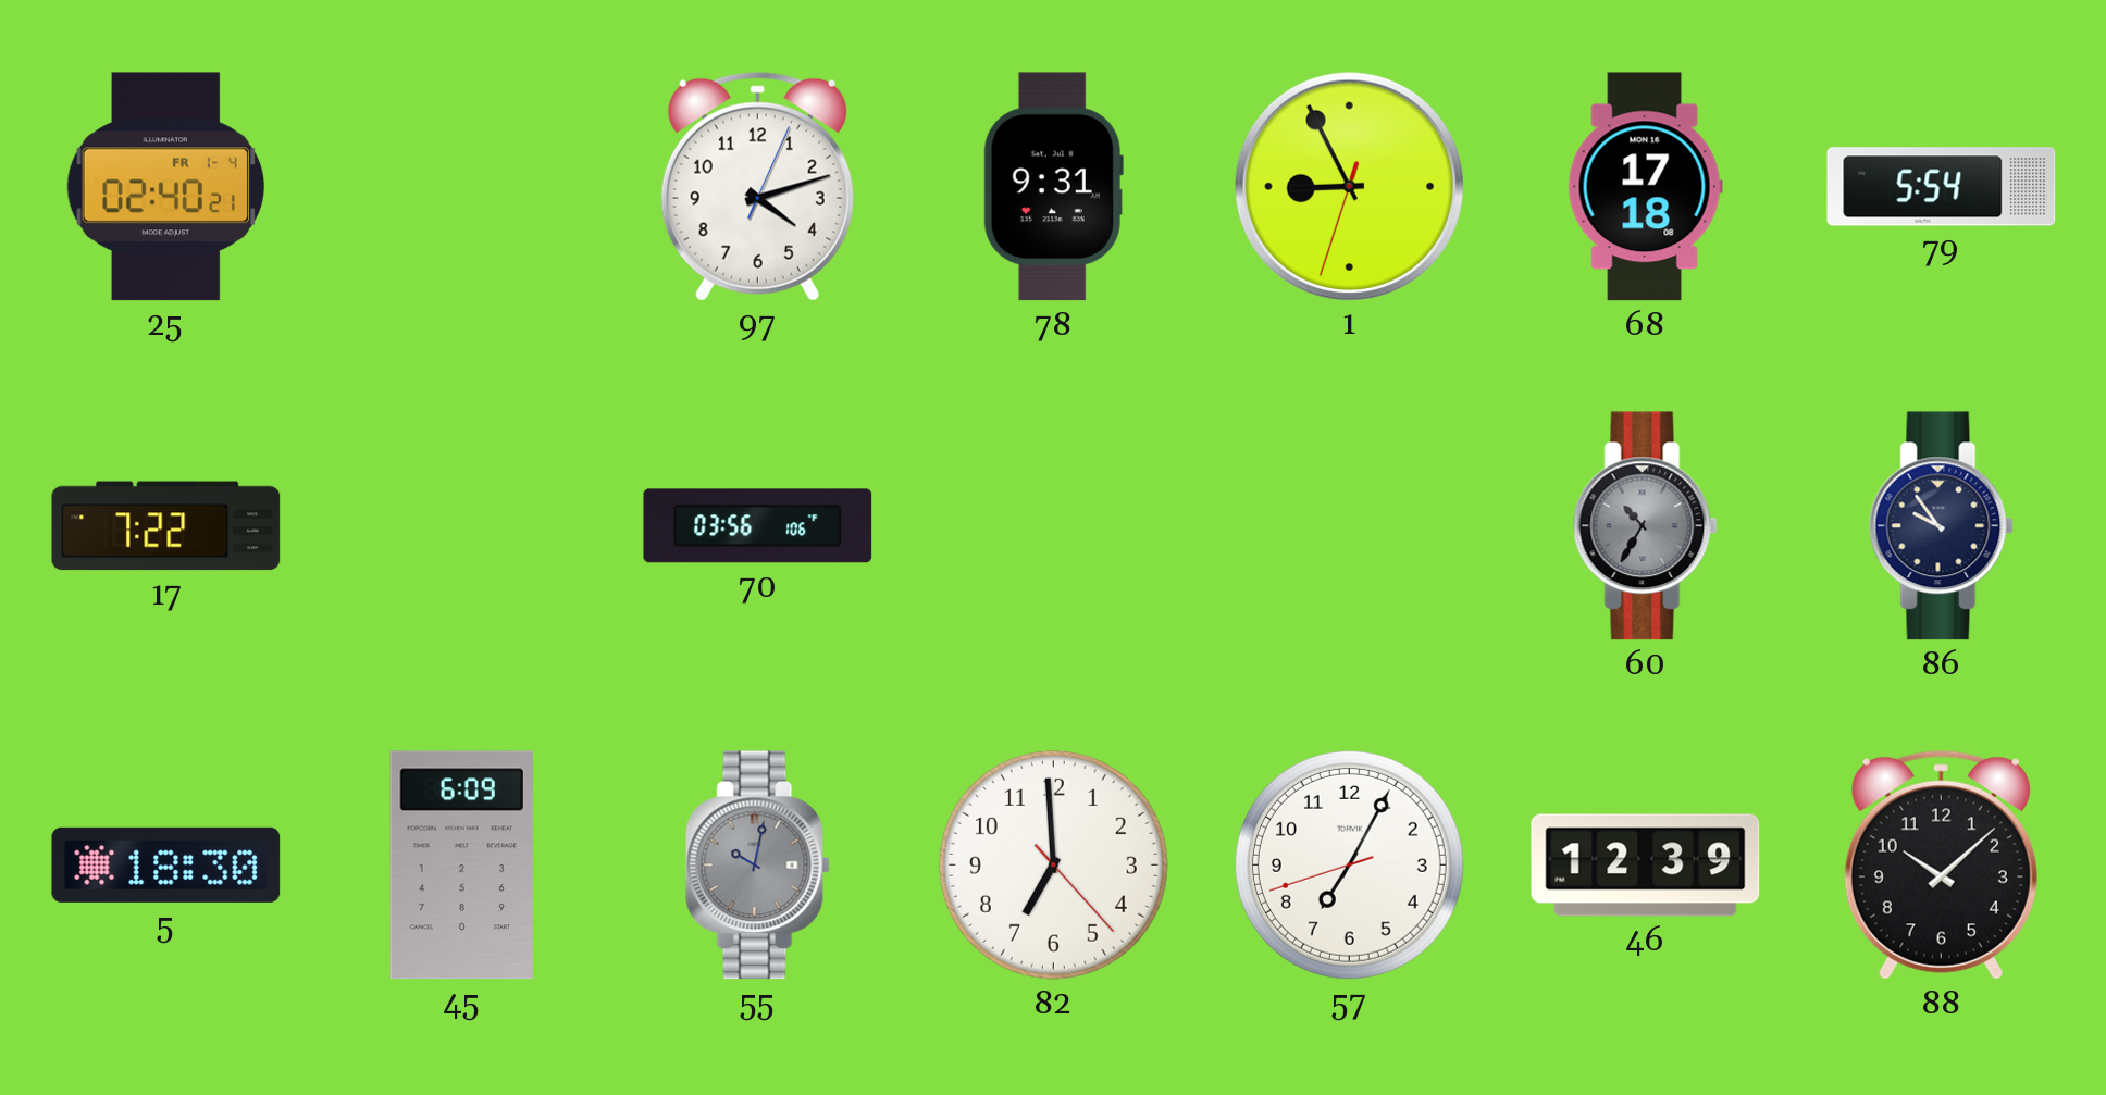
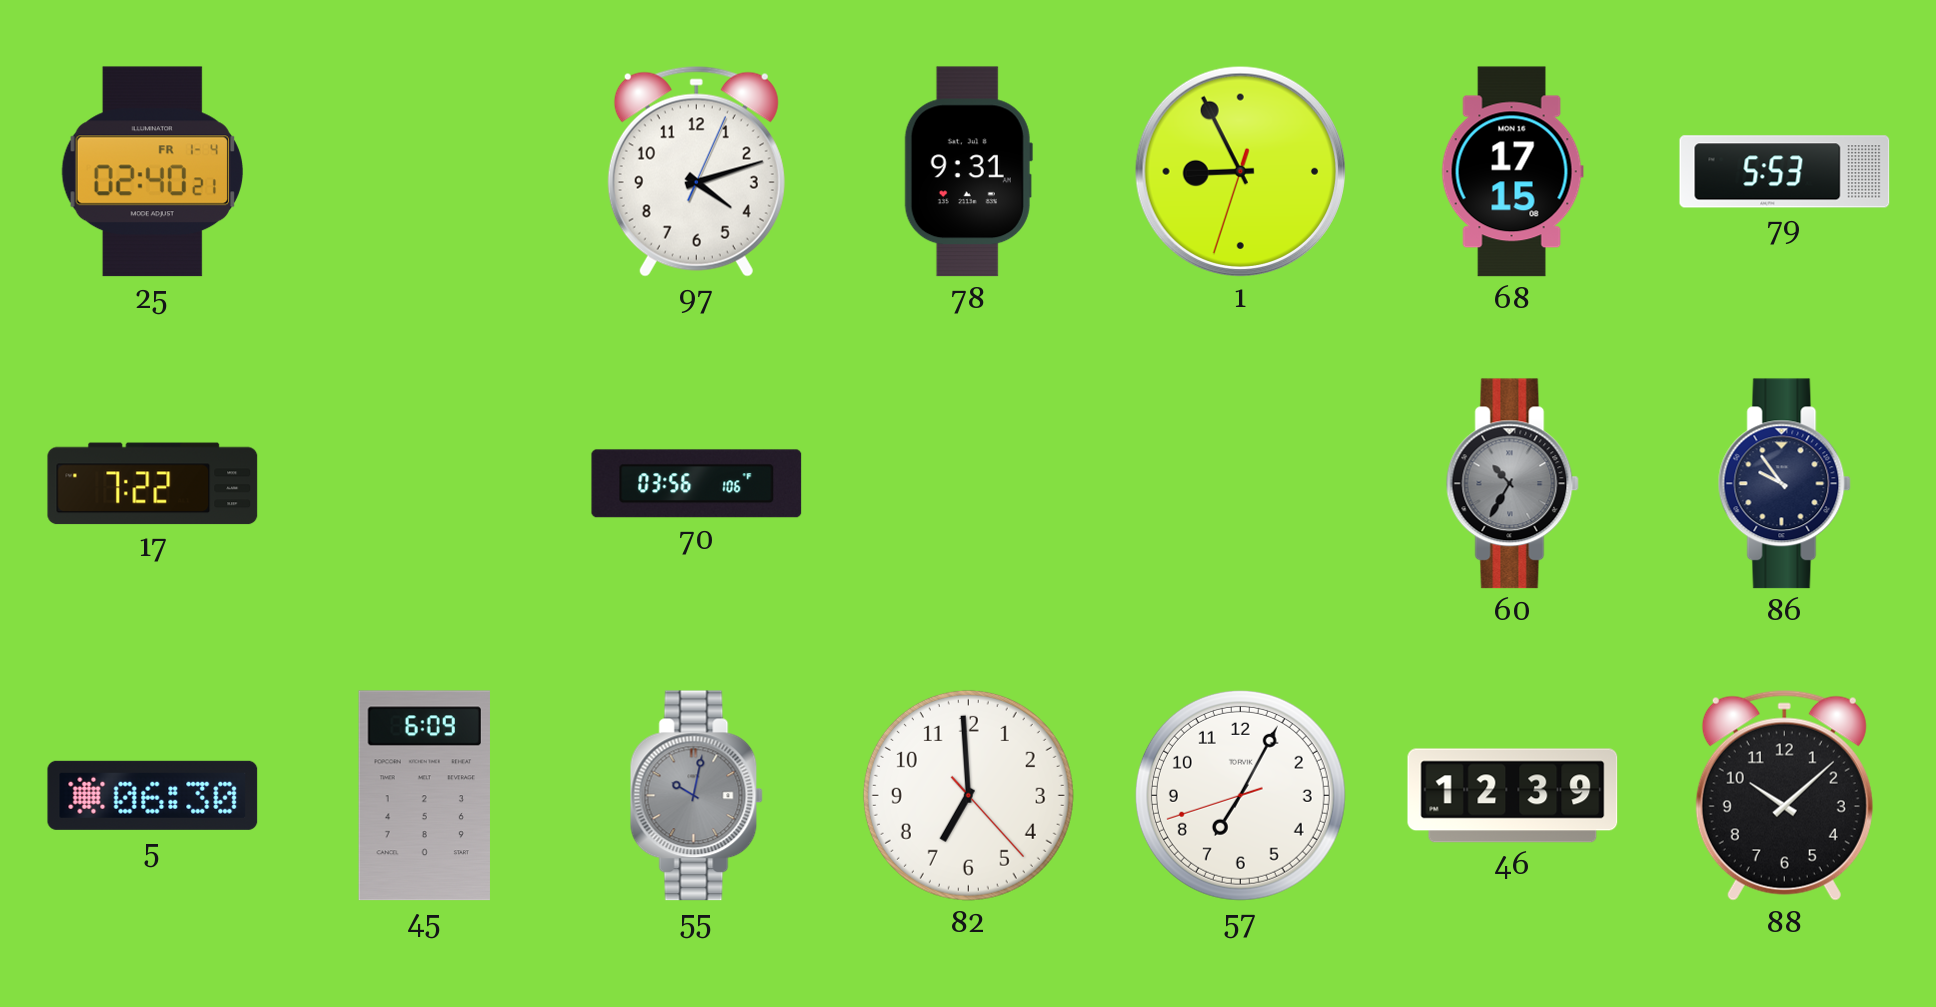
68: 17:18 -> 17:15
79: 5:54 -> 5:53
5: 18:30 -> 06:30
